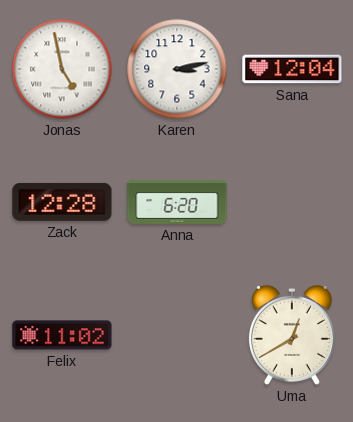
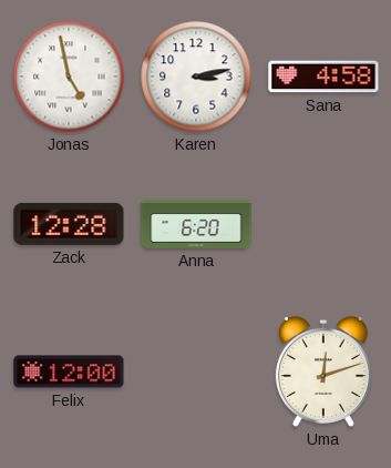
Sana: 12:04 -> 4:58
Felix: 11:02 -> 12:00
Uma: 12:40 -> 12:12
